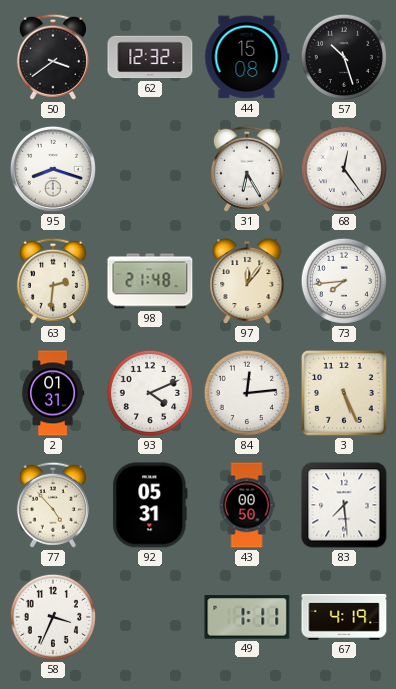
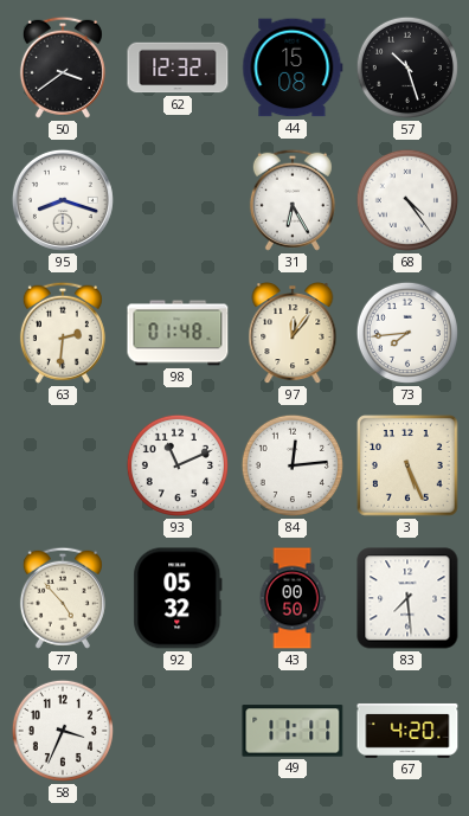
68: 12:24 -> 4:24
98: 21:48 -> 01:48
2: 01:31 -> none
93: 4:11 -> 11:11
92: 05:31 -> 05:32
49: 1:11 -> 11:11
67: 4:19 -> 4:20
